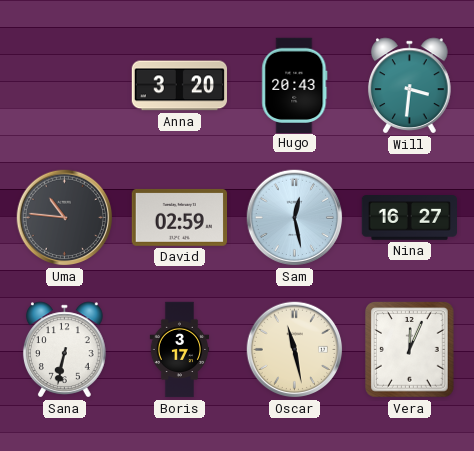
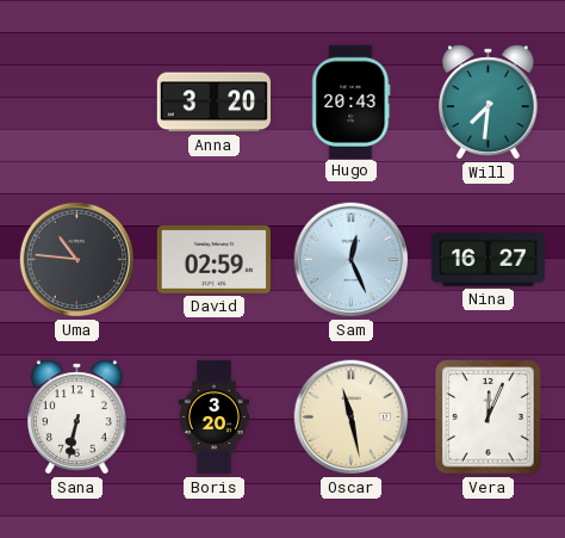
Will: 3:31 -> 7:31
Sam: 12:28 -> 12:26
Boris: 3:17 -> 3:20
